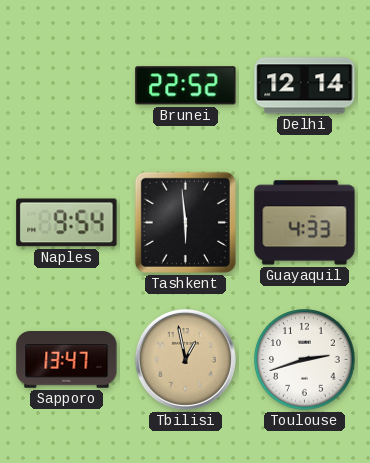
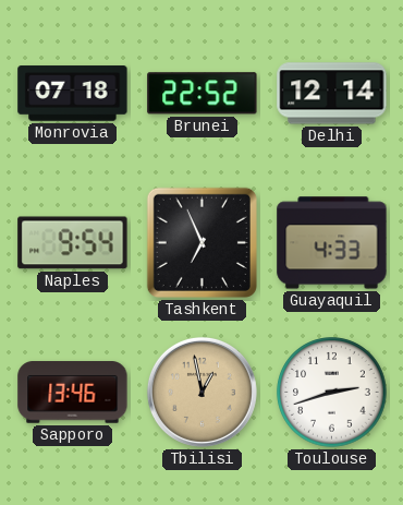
Monrovia: none -> 07:18
Tashkent: 5:59 -> 6:56
Sapporo: 13:47 -> 13:46
